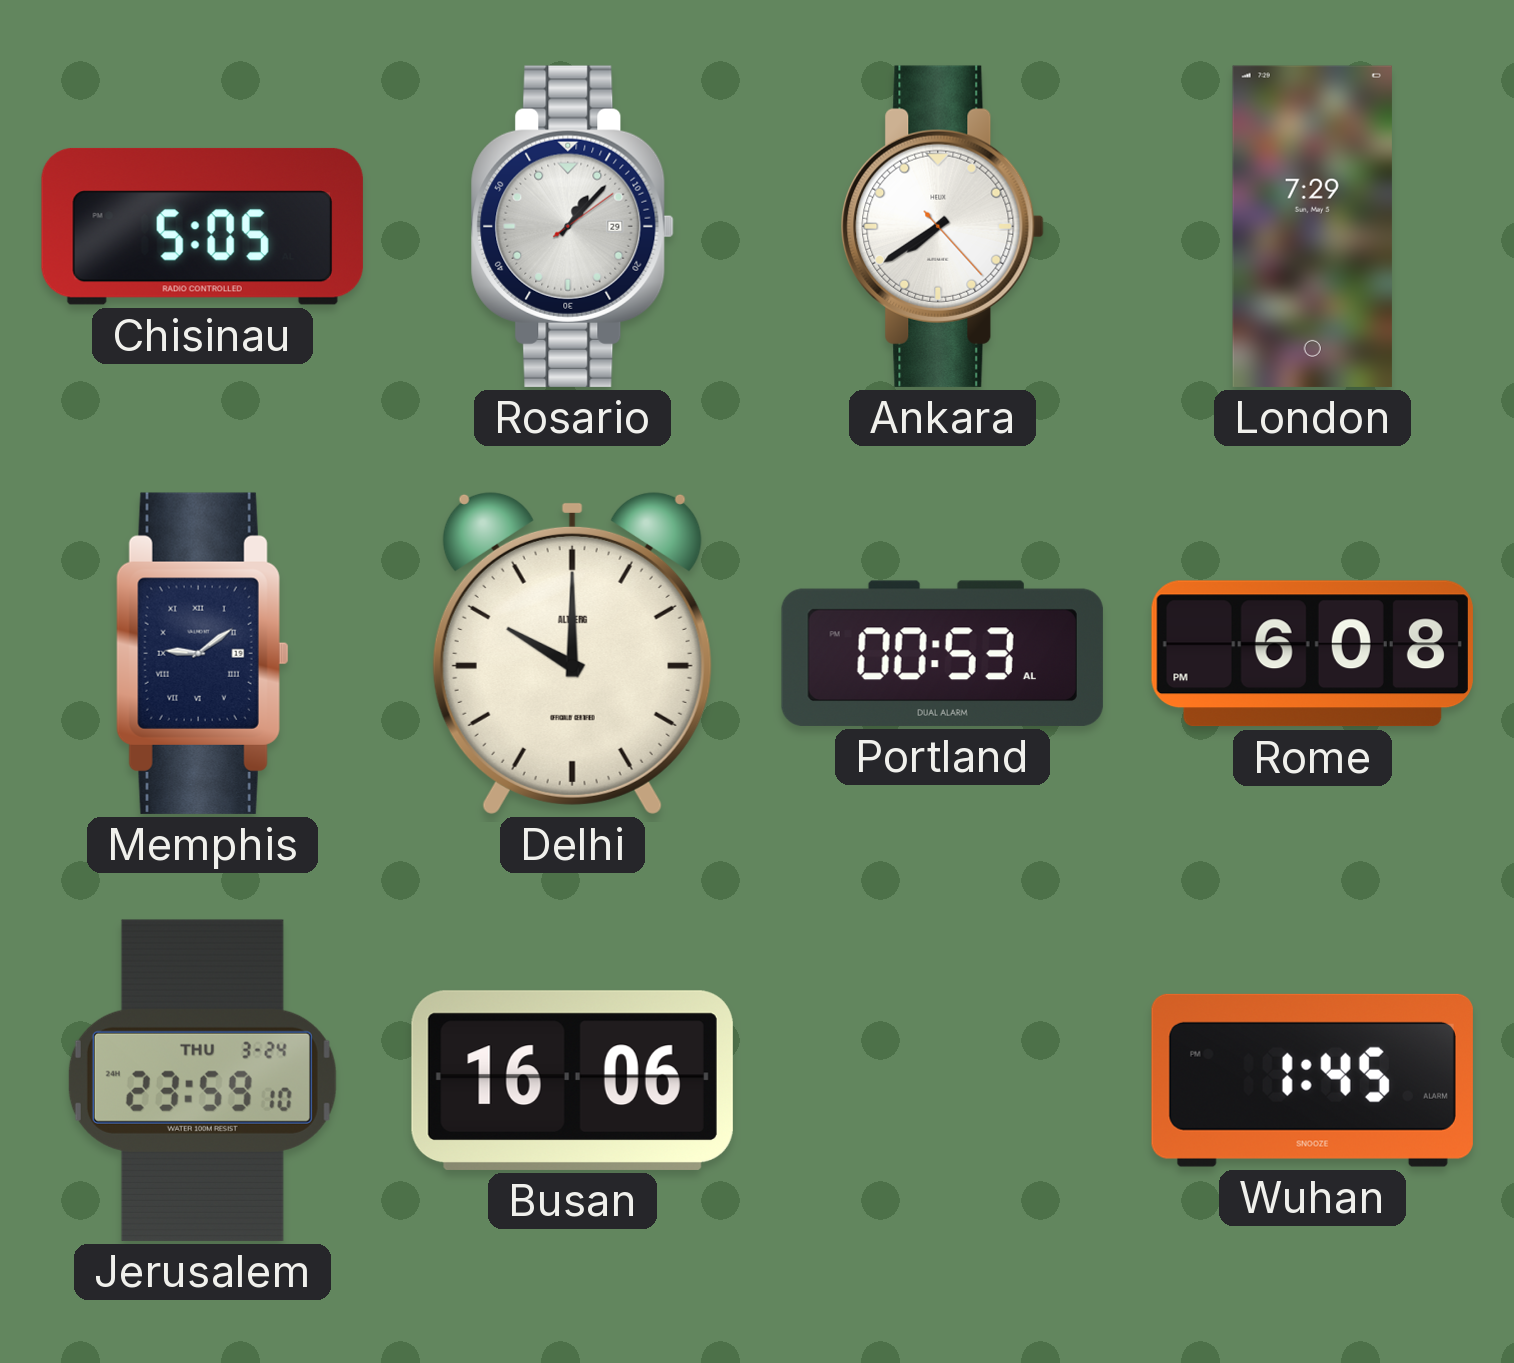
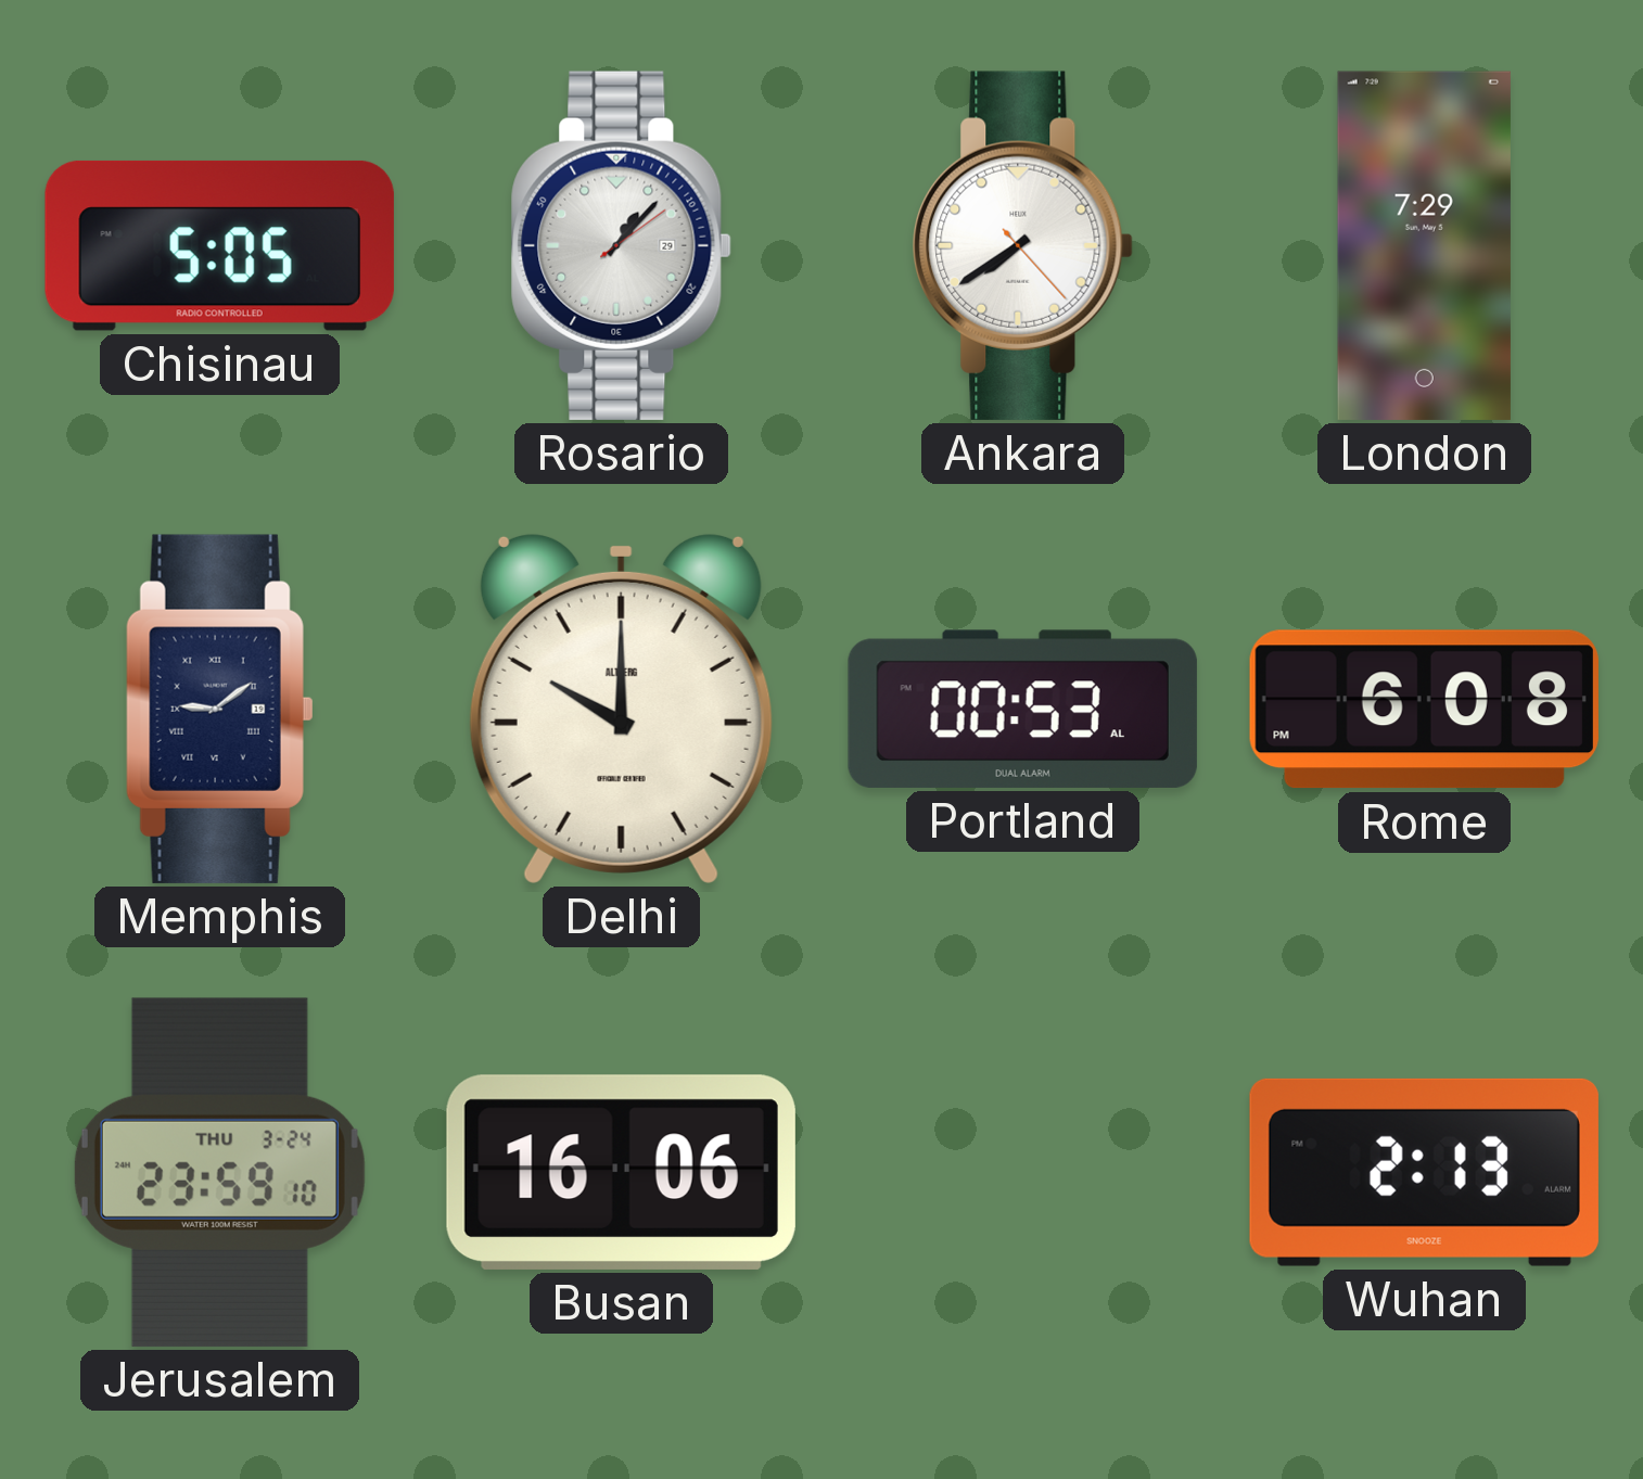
Wuhan: 1:45 -> 2:13
